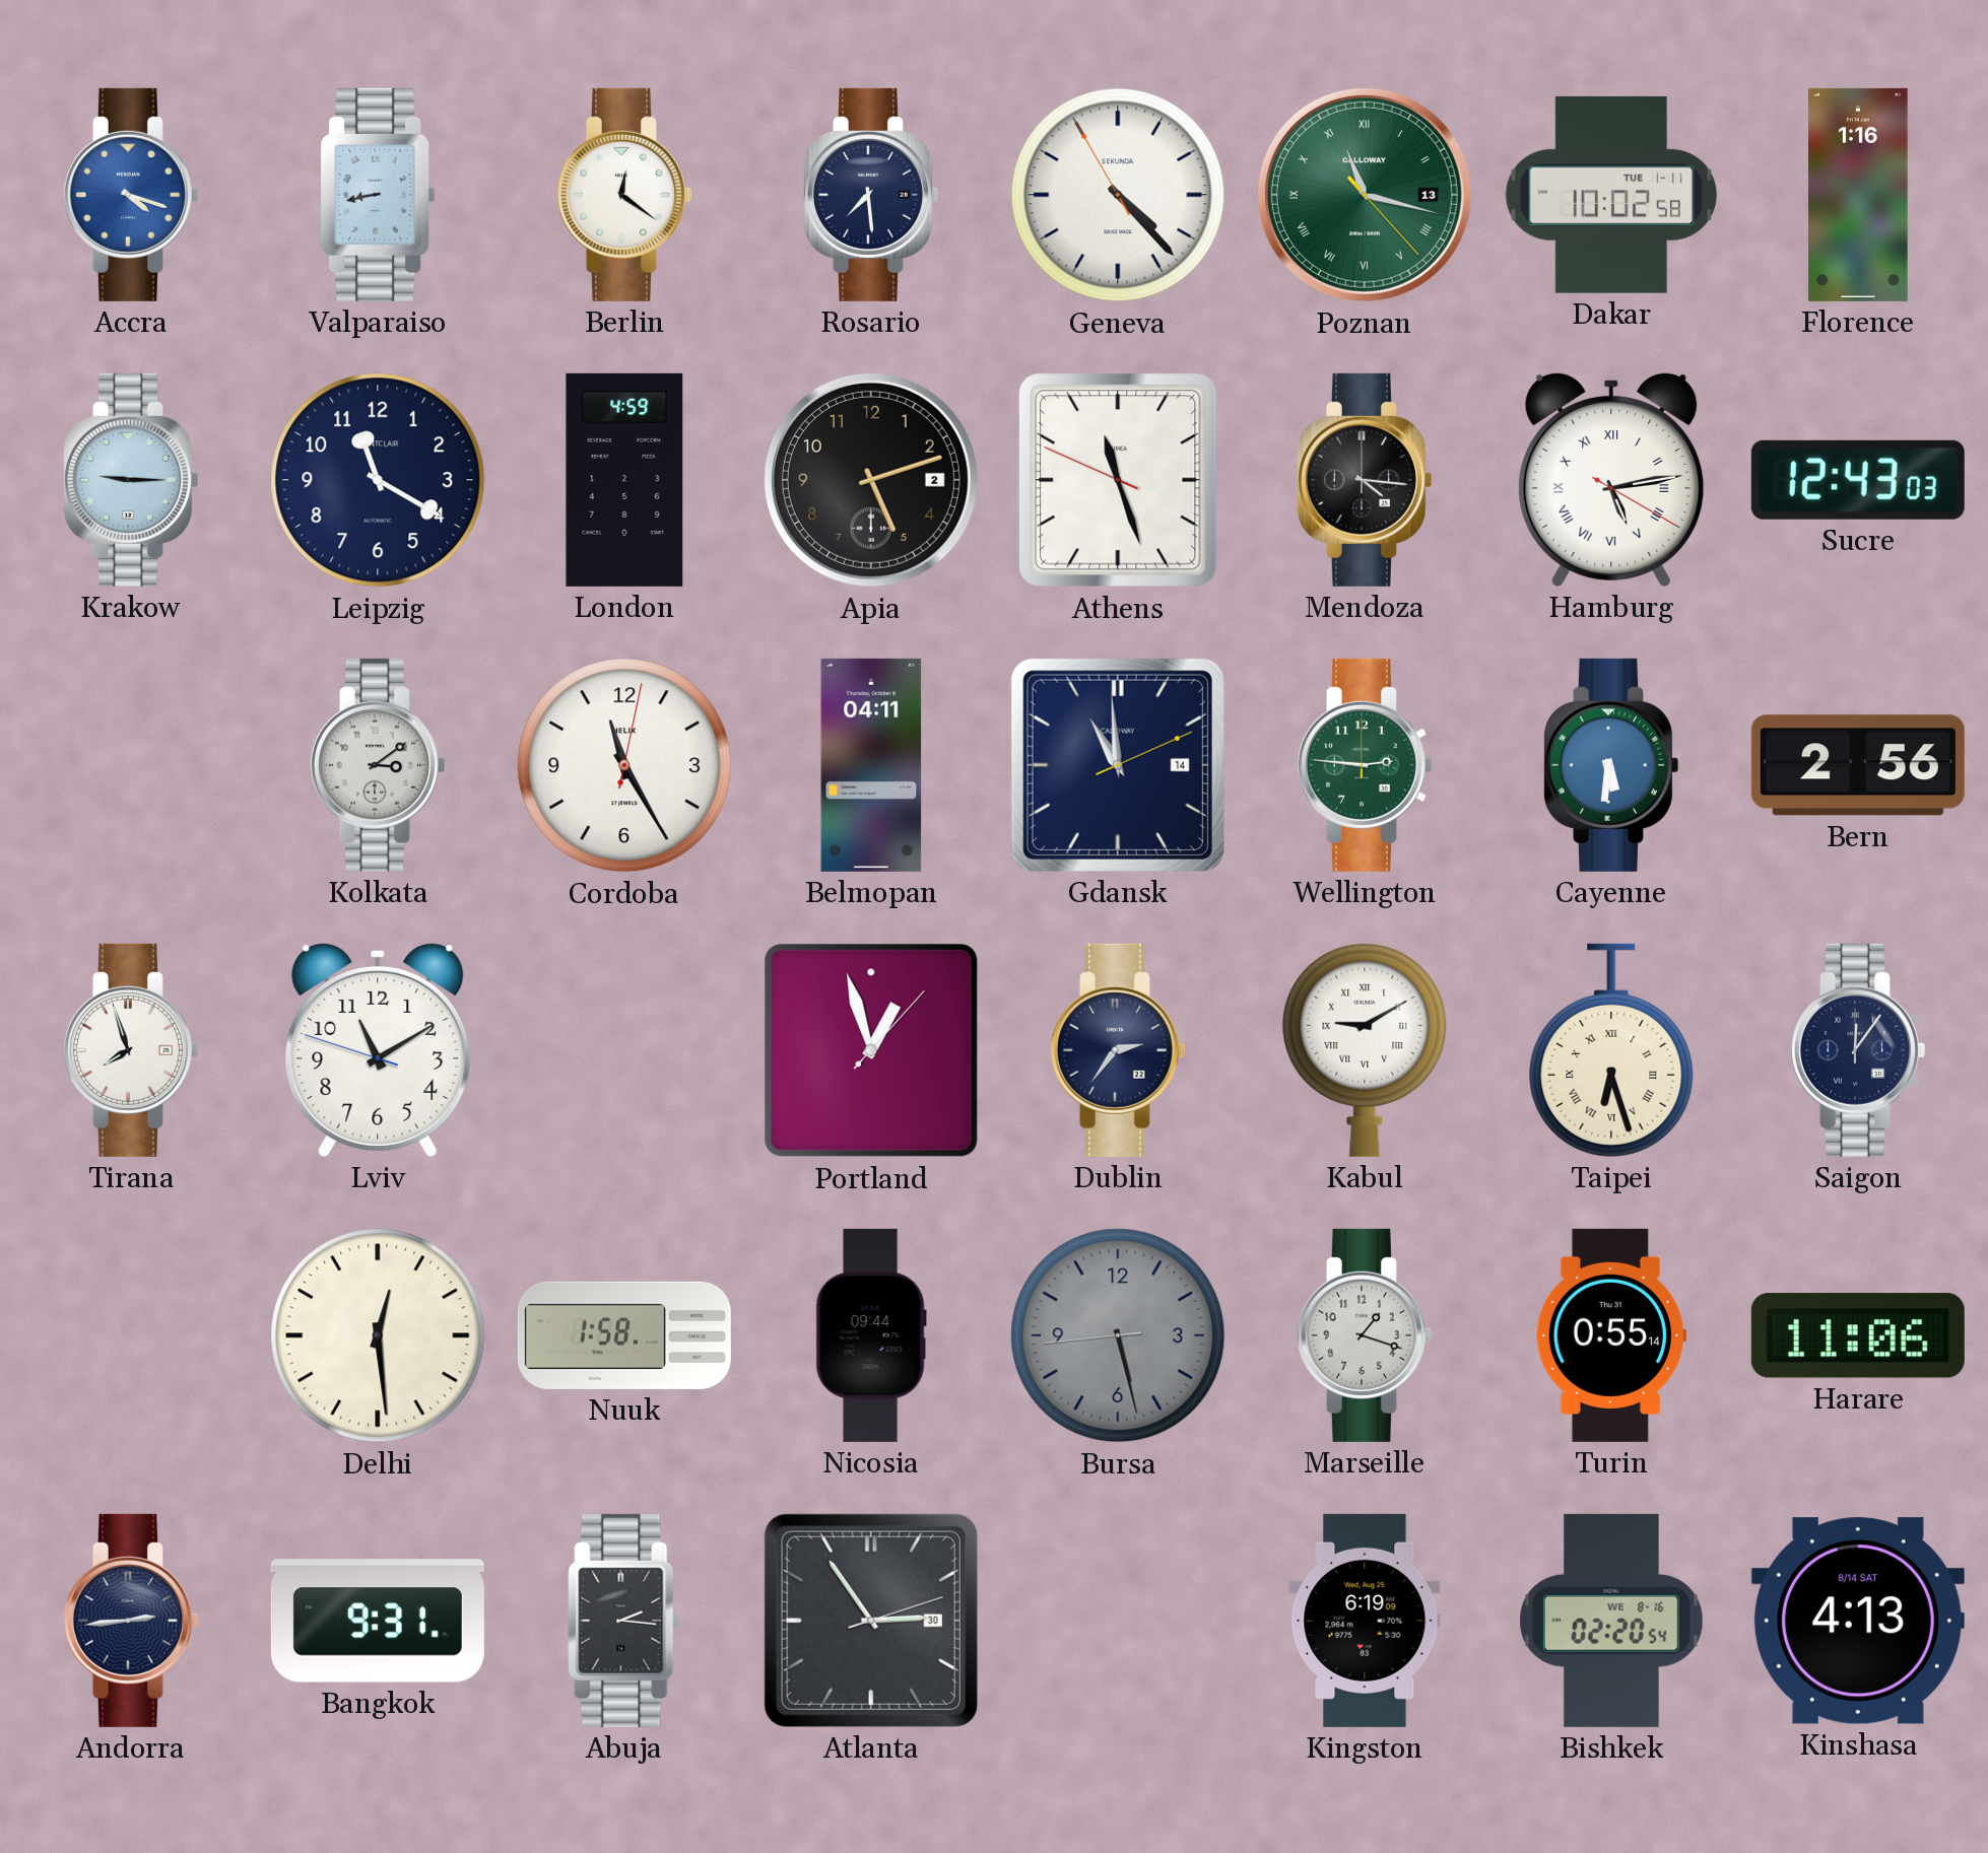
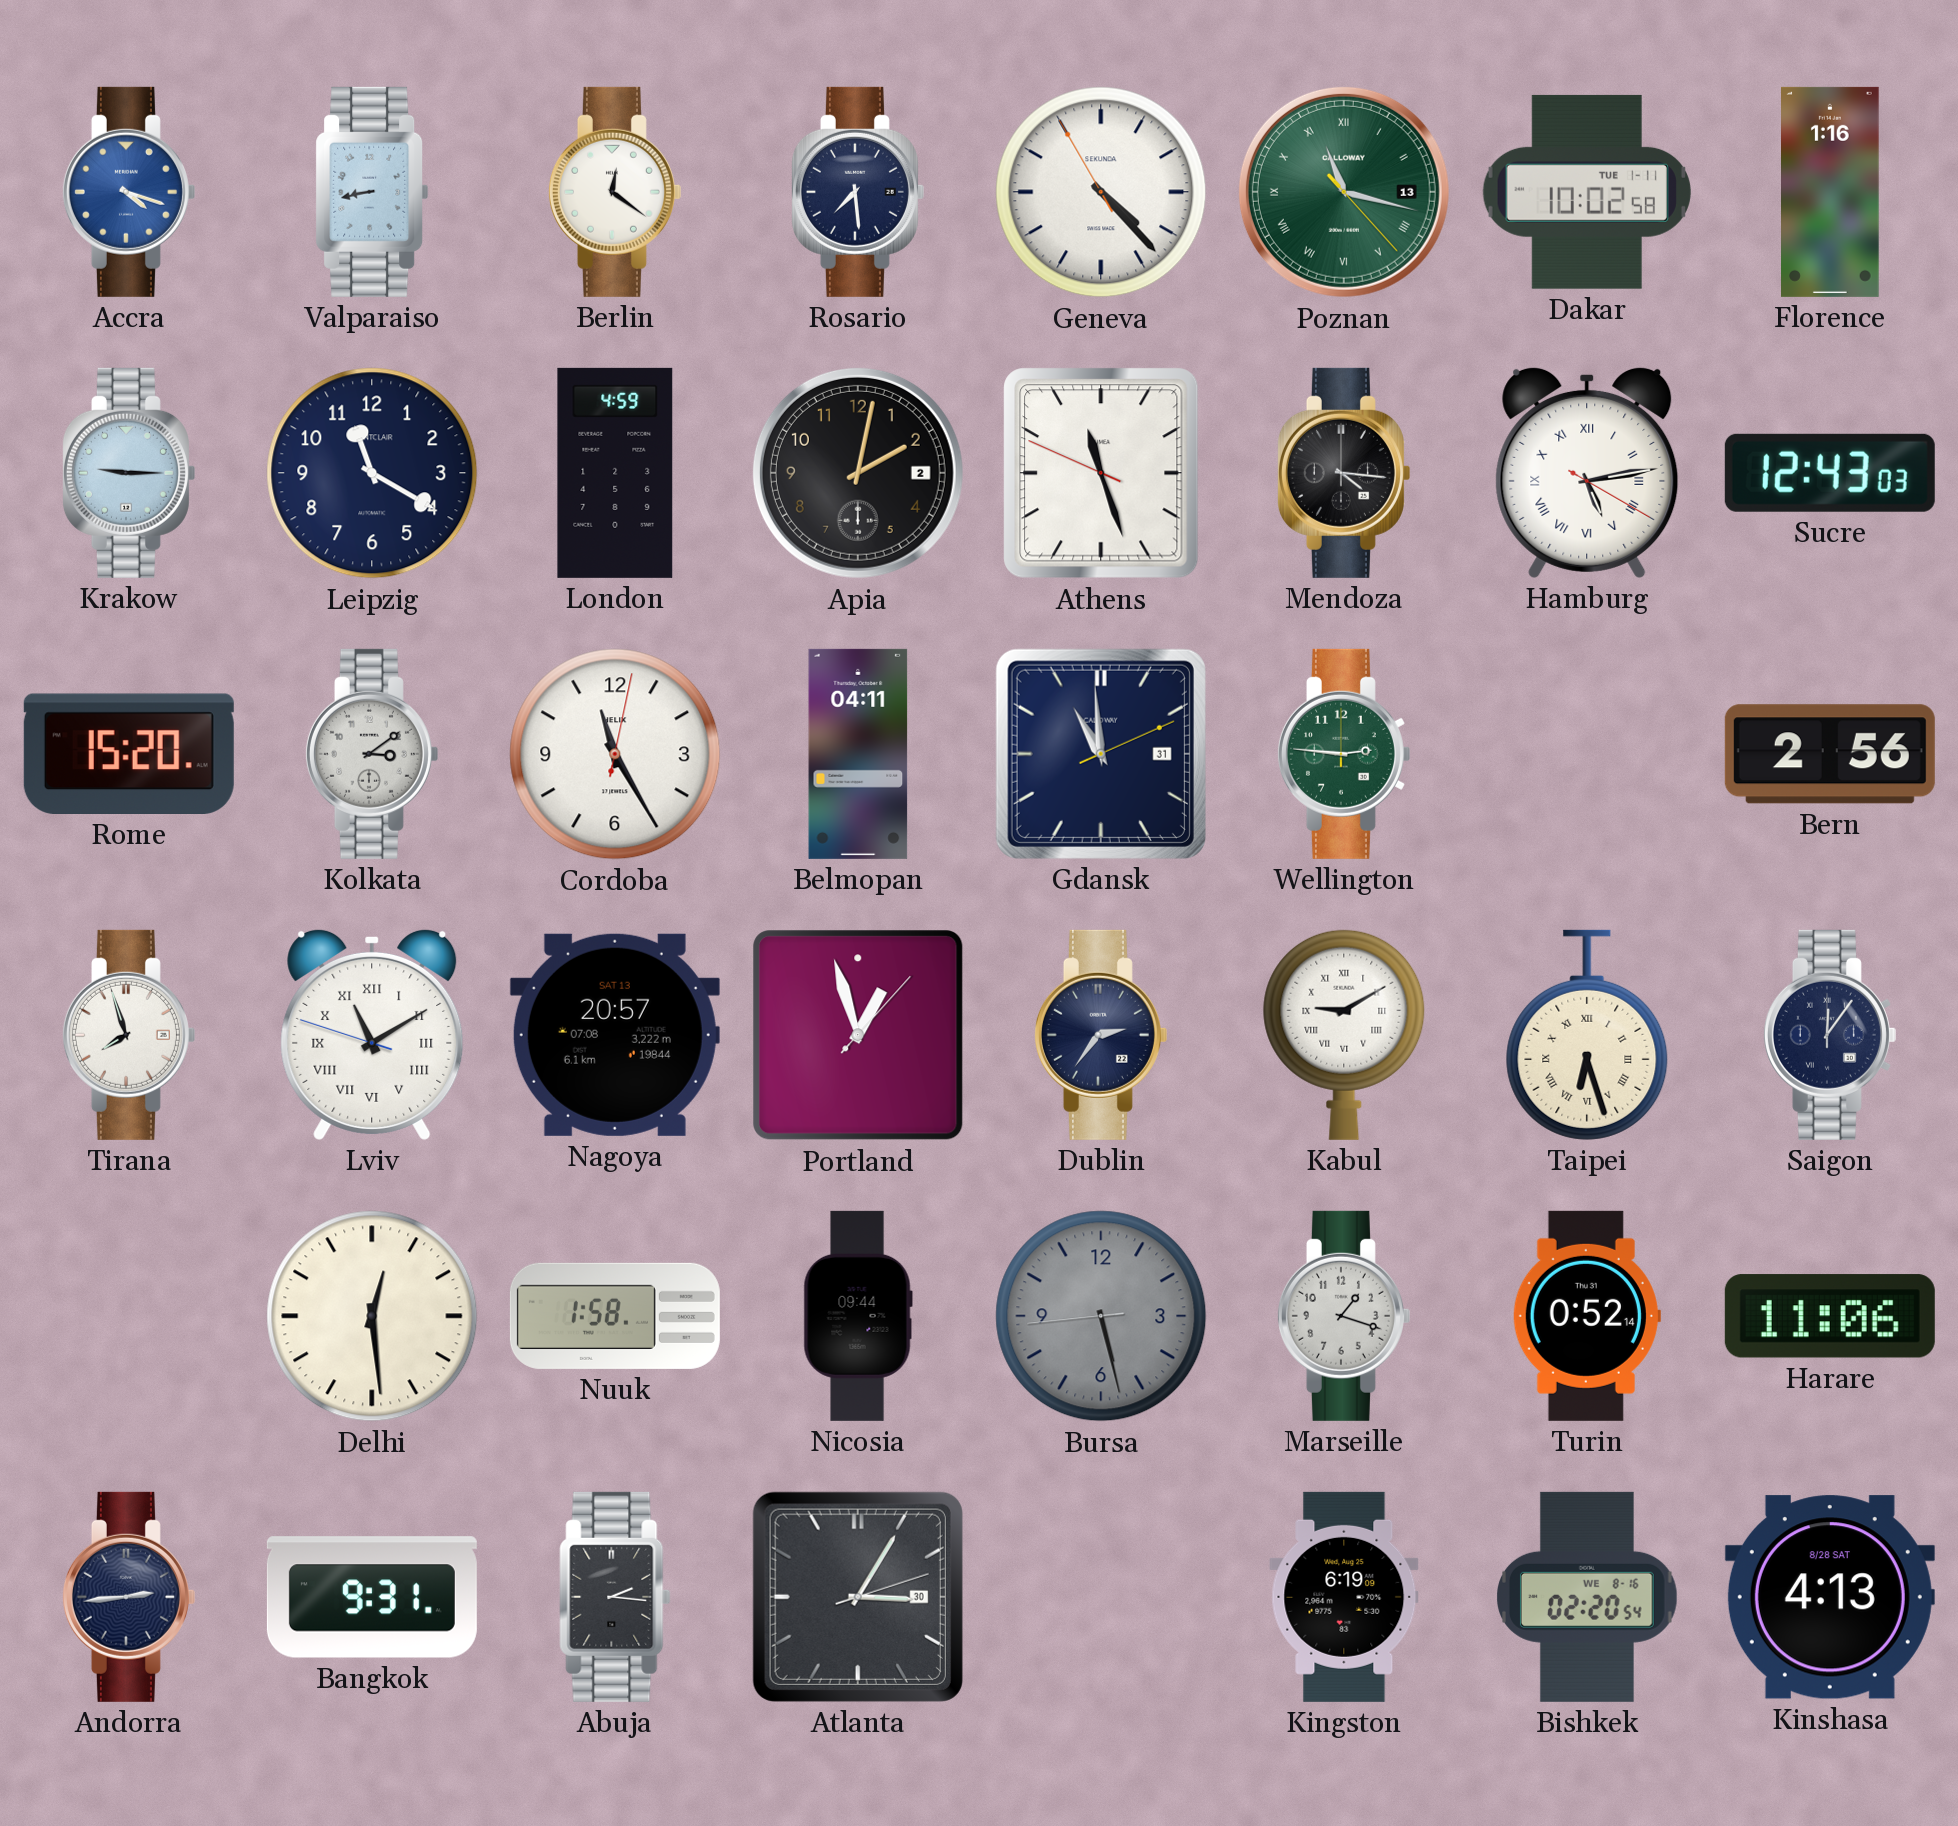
Apia: 5:12 -> 2:02
Rome: none -> 15:20
Gdansk date: 14 -> 31
Cayenne: 5:31 -> none
Lviv numerals: Arabic -> Roman
Nagoya: none -> 20:57
Turin: 0:55 -> 0:52
Atlanta: 2:54 -> 3:05
Kinshasa date: 8/14 SAT -> 8/28 SAT
